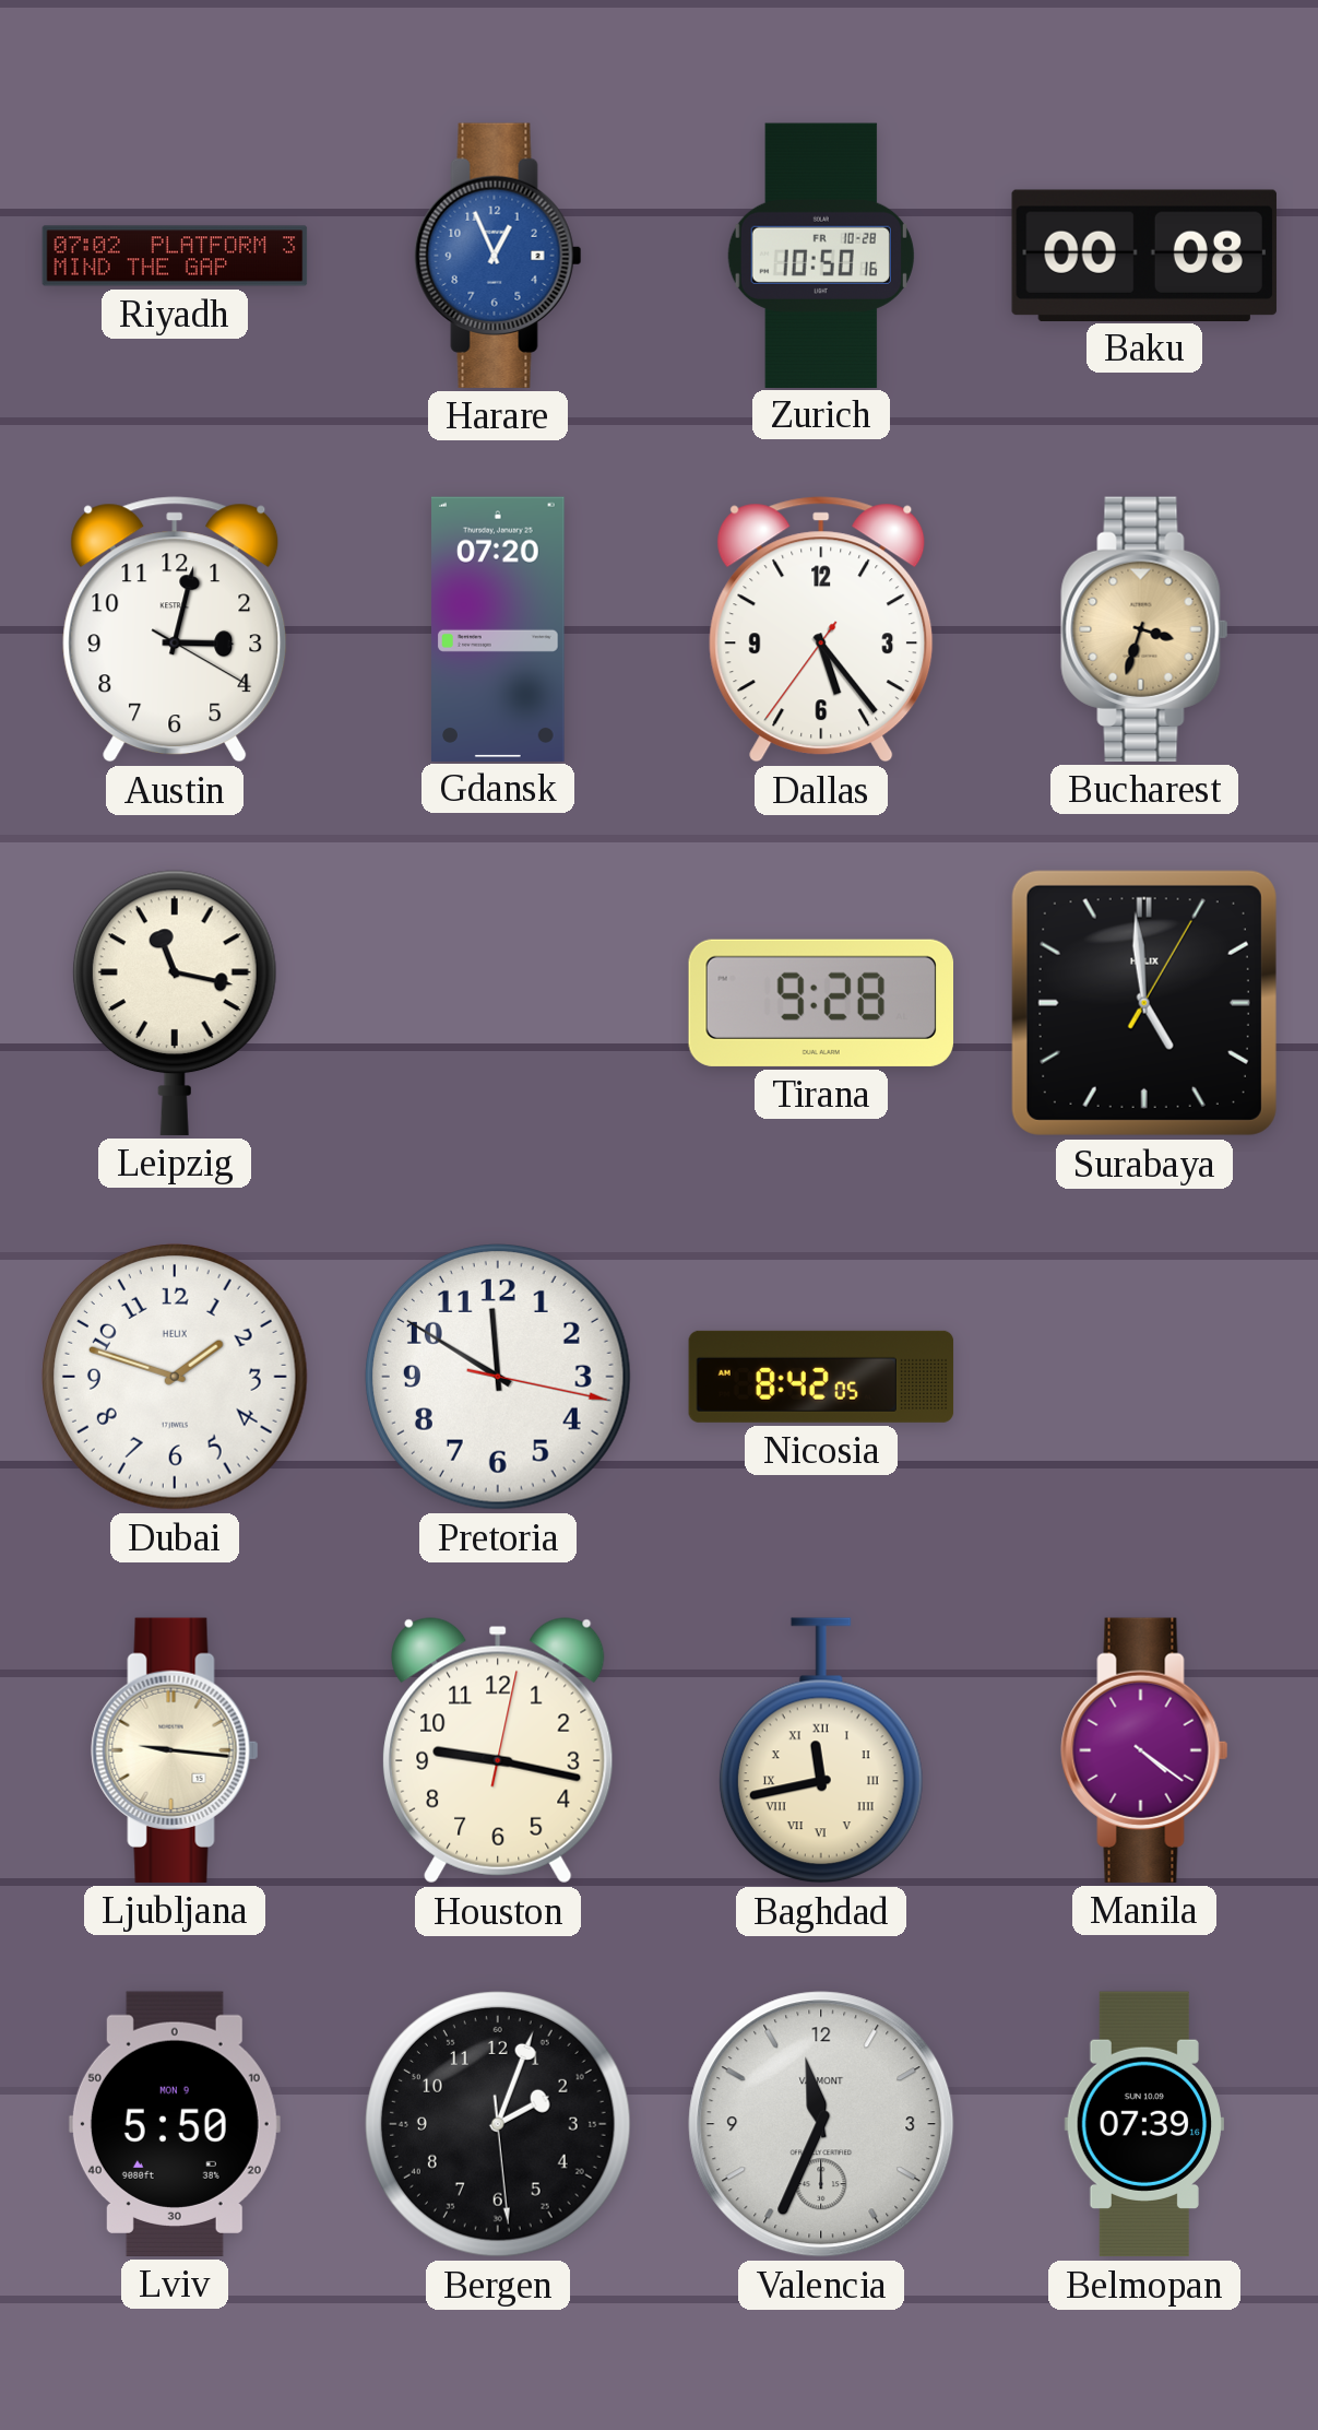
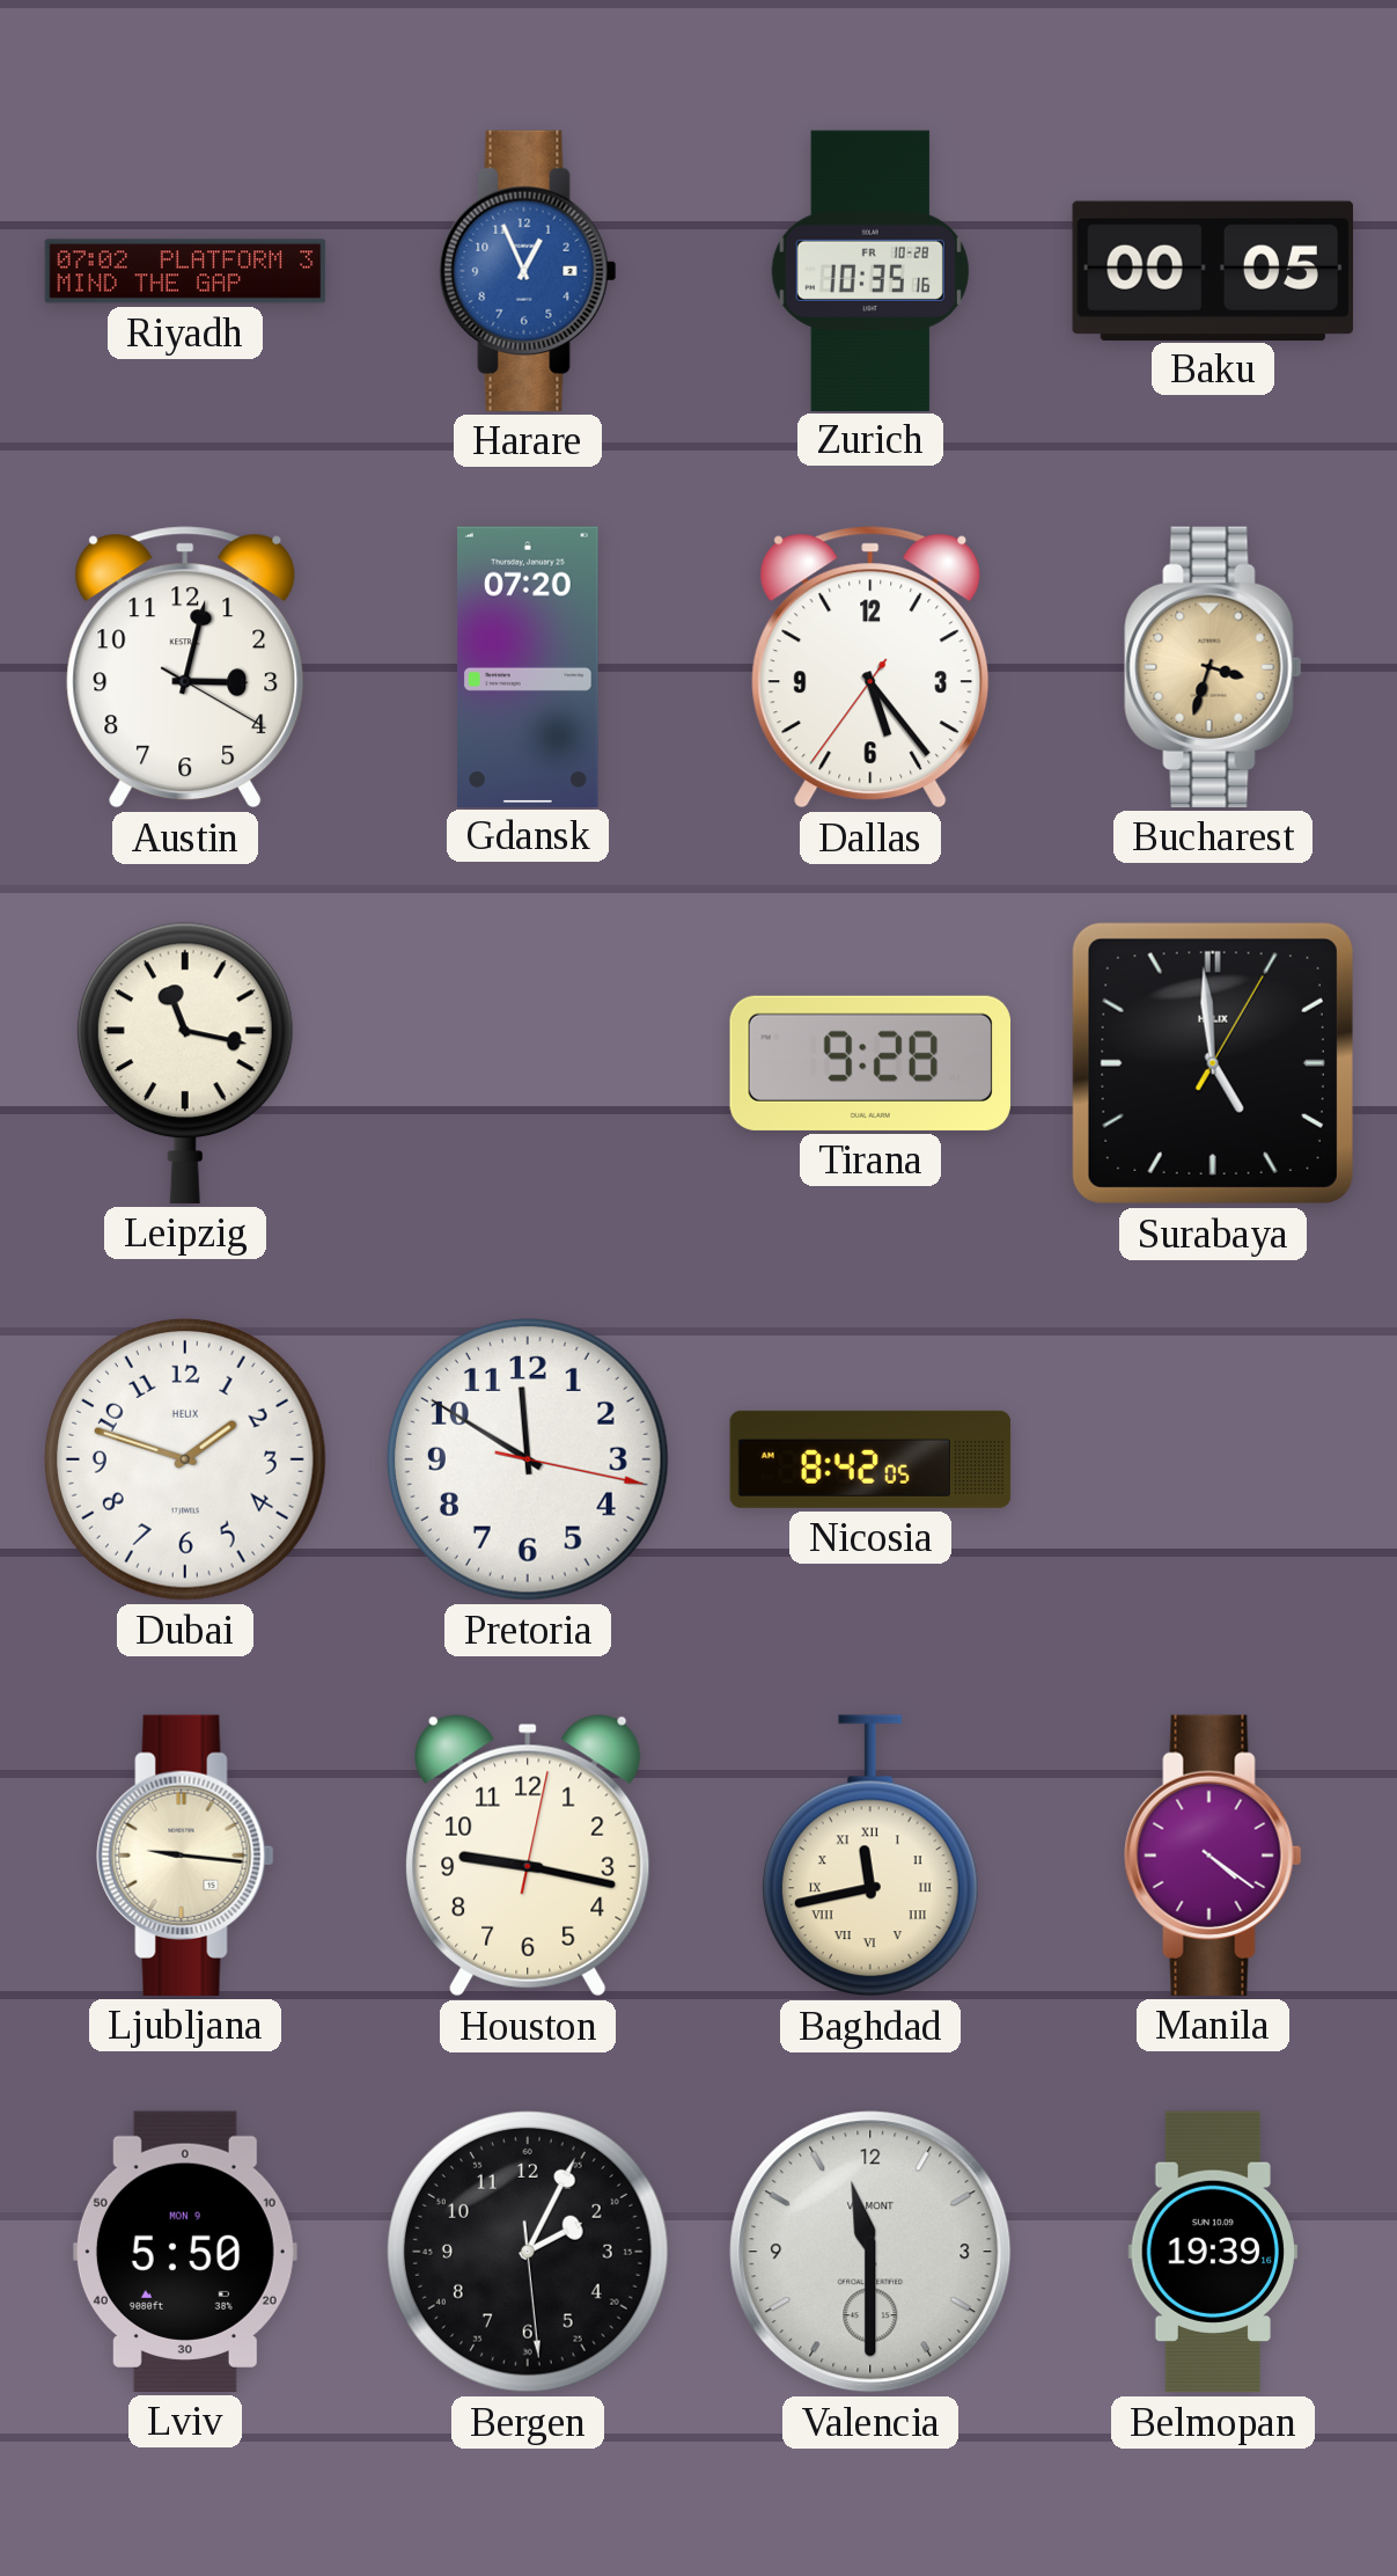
Zurich: 10:50 -> 10:35
Baku: 00:08 -> 00:05
Bergen: 2:03 -> 2:04
Valencia: 11:34 -> 11:30
Belmopan: 07:39 -> 19:39
